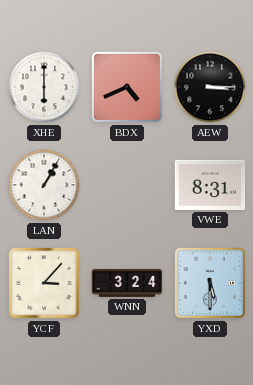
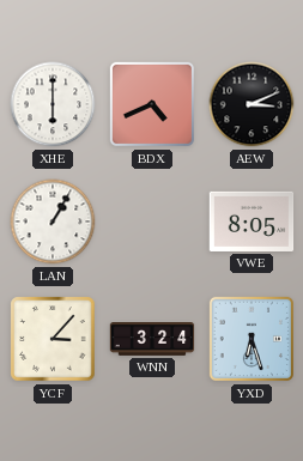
AEW: 3:15 -> 3:11
VWE: 8:31 -> 8:05
YXD: 5:30 -> 6:27
